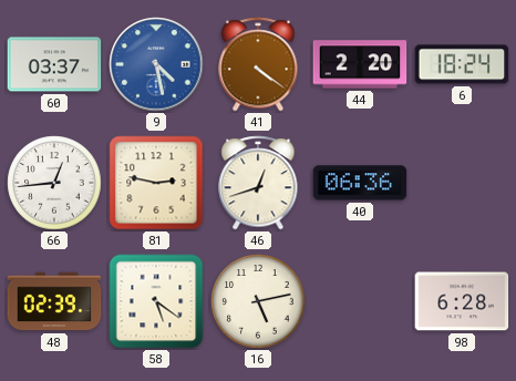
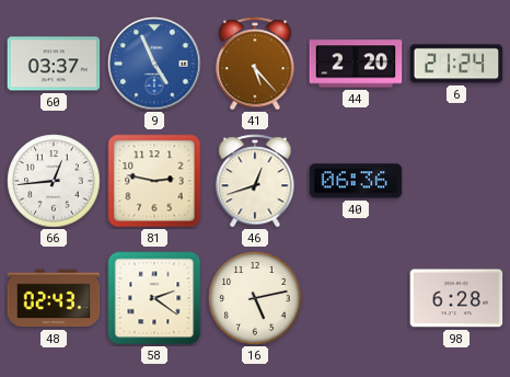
9: 4:28 -> 4:56
41: 4:21 -> 5:23
6: 18:24 -> 21:24
48: 02:39 -> 02:43
58: 5:21 -> 2:21
